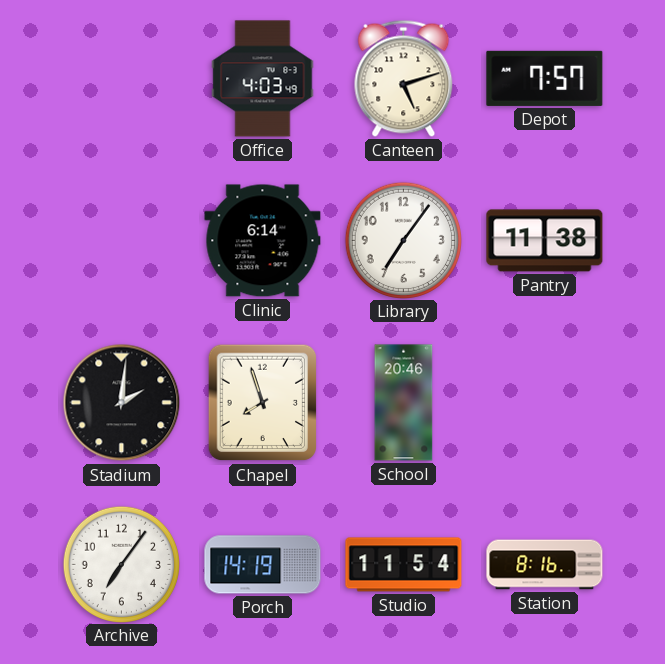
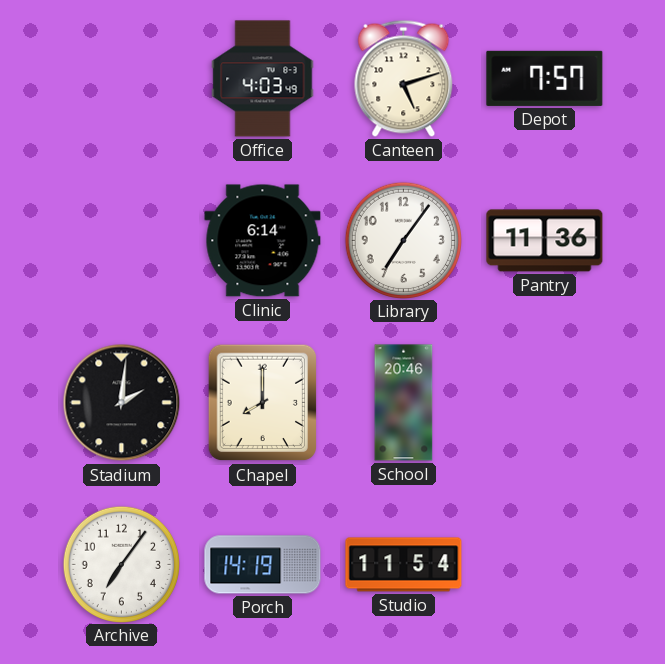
Pantry: 11:38 -> 11:36
Chapel: 7:57 -> 8:00
Station: 8:16 -> none
